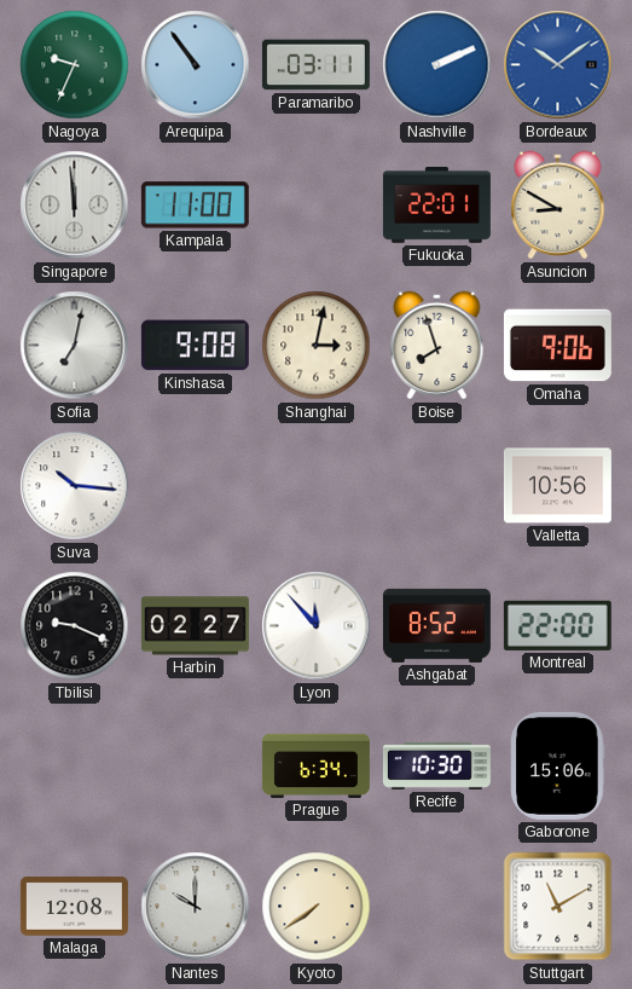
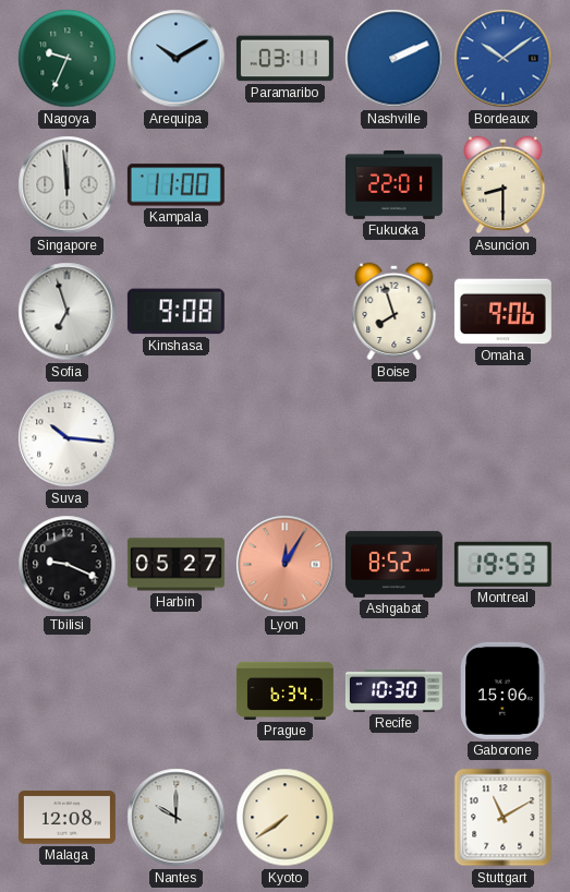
Arequipa: 10:54 -> 10:10
Asuncion: 8:50 -> 8:30
Sofia: 7:02 -> 6:57
Shanghai: 3:02 -> none
Valletta: 10:56 -> none
Harbin: 02:27 -> 05:27
Lyon: 11:53 -> 12:05
Lyon dial: white -> salmon
Montreal: 22:00 -> 19:53
